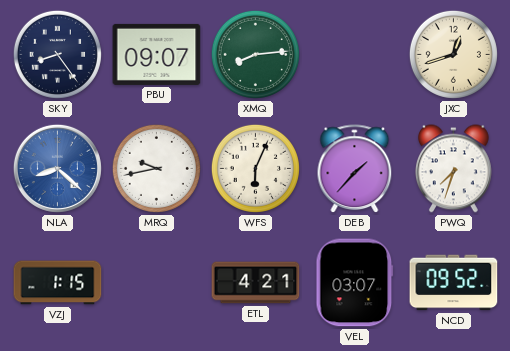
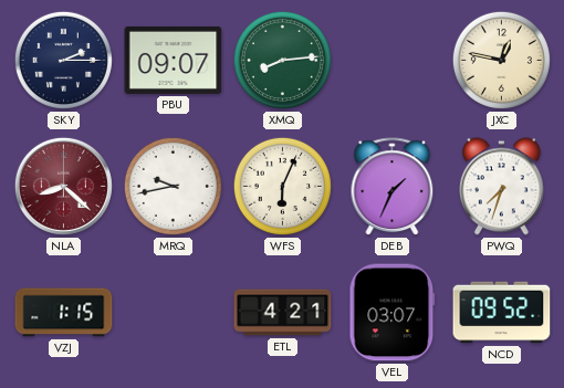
SKY: 8:24 -> 2:15
JXC: 12:42 -> 12:47
NLA dial: blue -> burgundy
DEB: 1:37 -> 1:34
